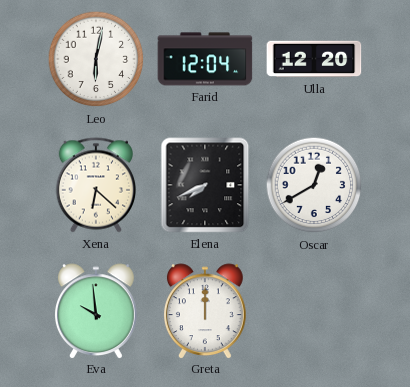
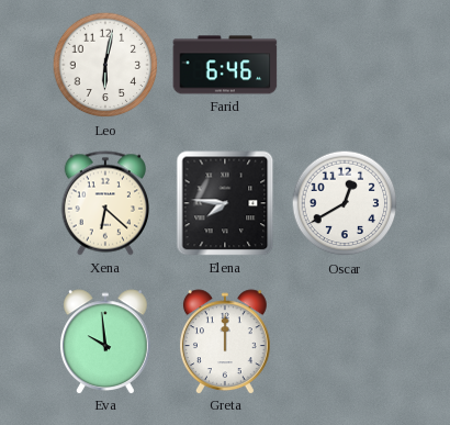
Farid: 12:04 -> 6:46
Ulla: 12:20 -> none
Elena: 7:41 -> 7:46
